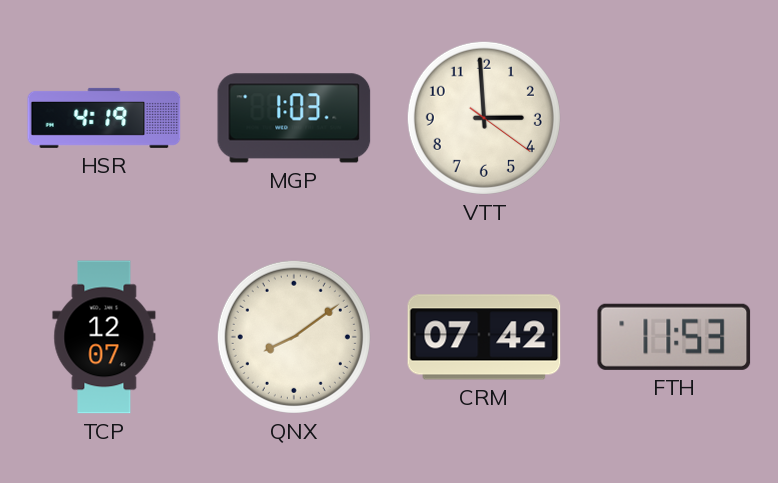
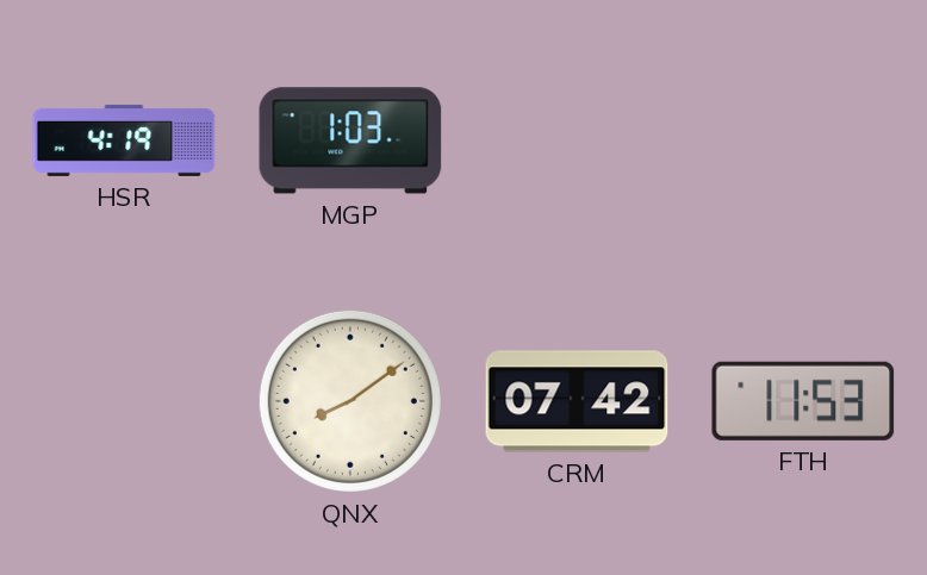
VTT: 2:59 -> none
TCP: 12:07 -> none
